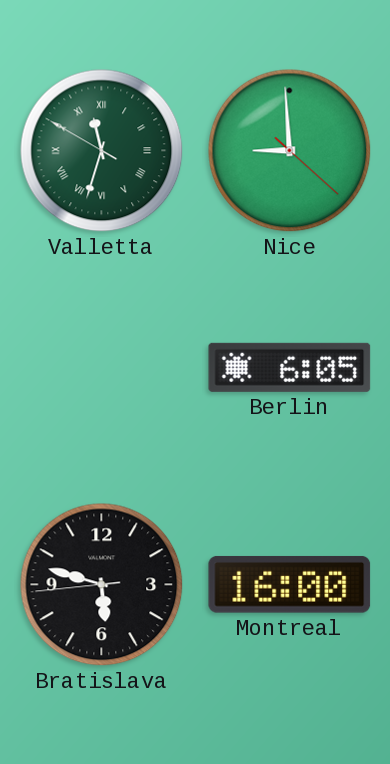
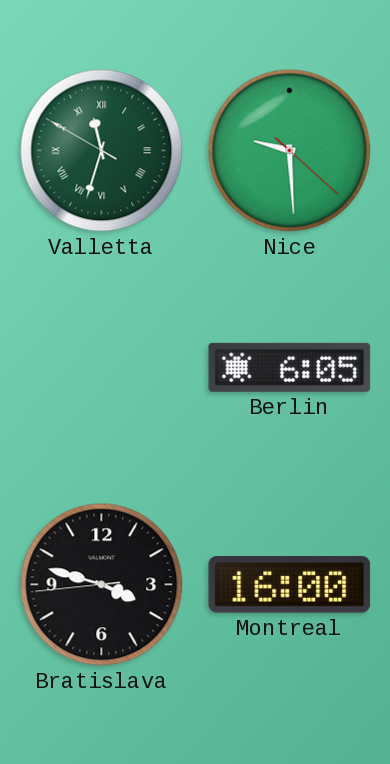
Nice: 8:59 -> 9:29
Bratislava: 5:47 -> 3:47
